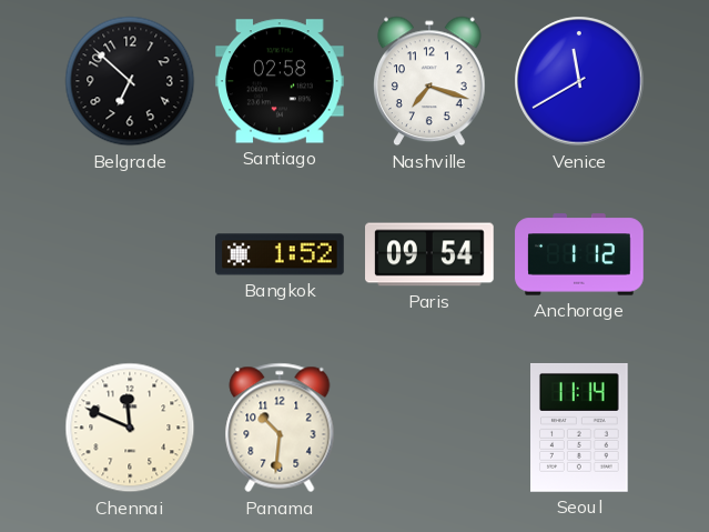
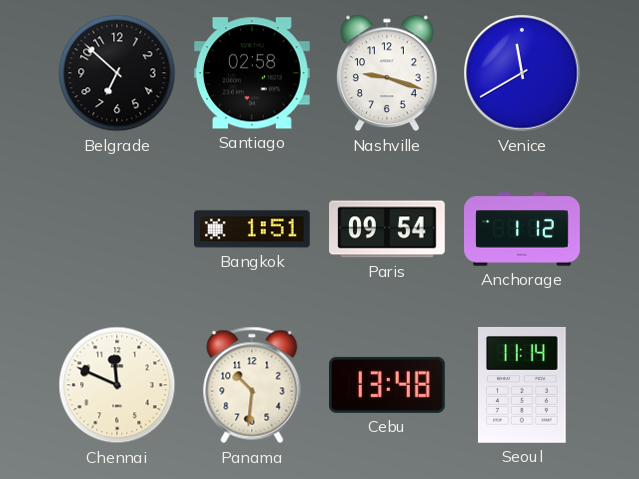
Nashville: 7:18 -> 9:18
Bangkok: 1:52 -> 1:51
Cebu: none -> 13:48
